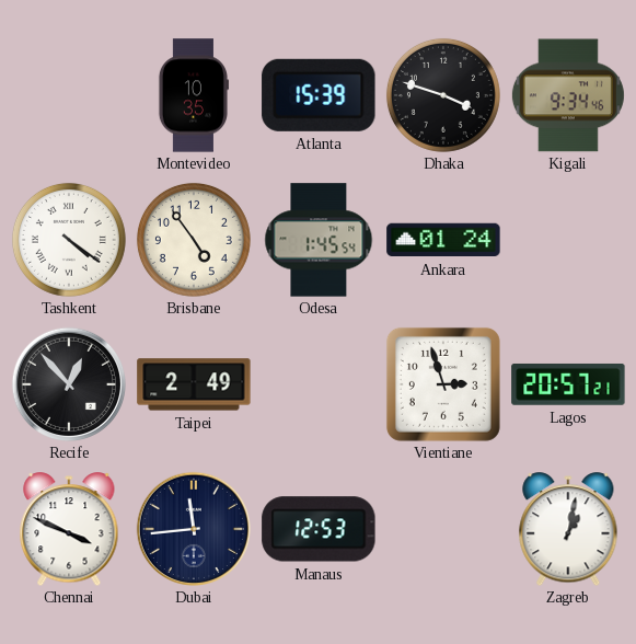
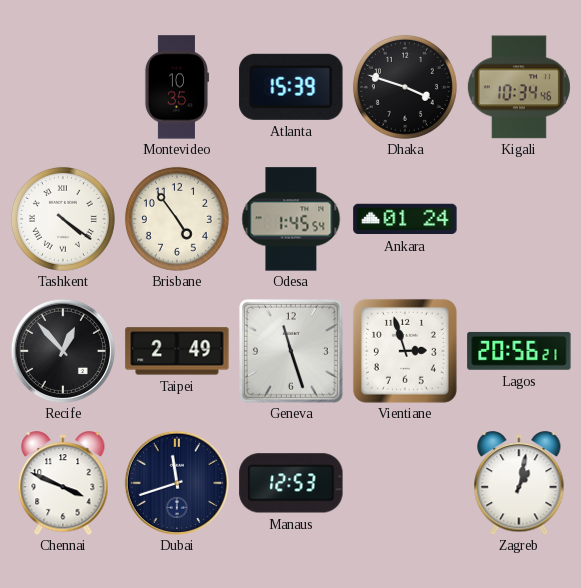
Kigali: 9:34 -> 10:34
Geneva: none -> 11:27
Lagos: 20:57 -> 20:56
Dubai: 11:44 -> 11:42
